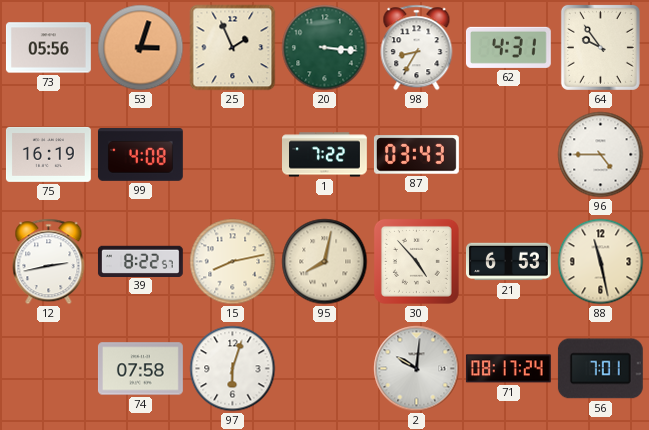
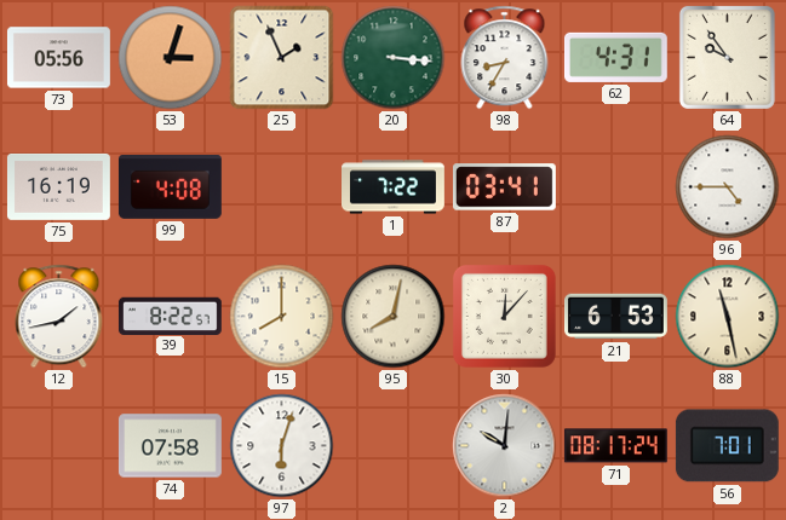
87: 03:43 -> 03:41
12: 2:43 -> 1:43
15: 8:13 -> 8:00
30: 4:53 -> 12:07
